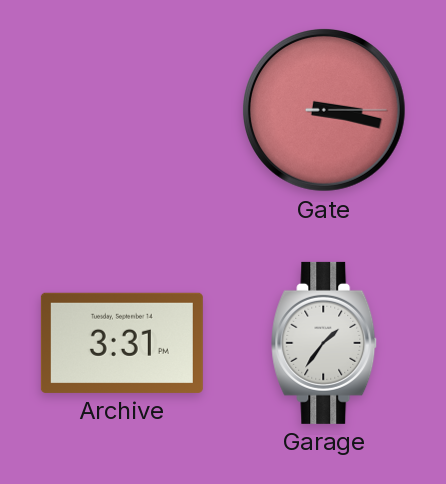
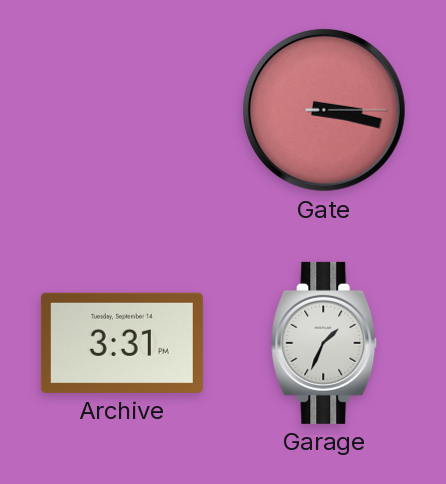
Garage: 1:36 -> 1:34
